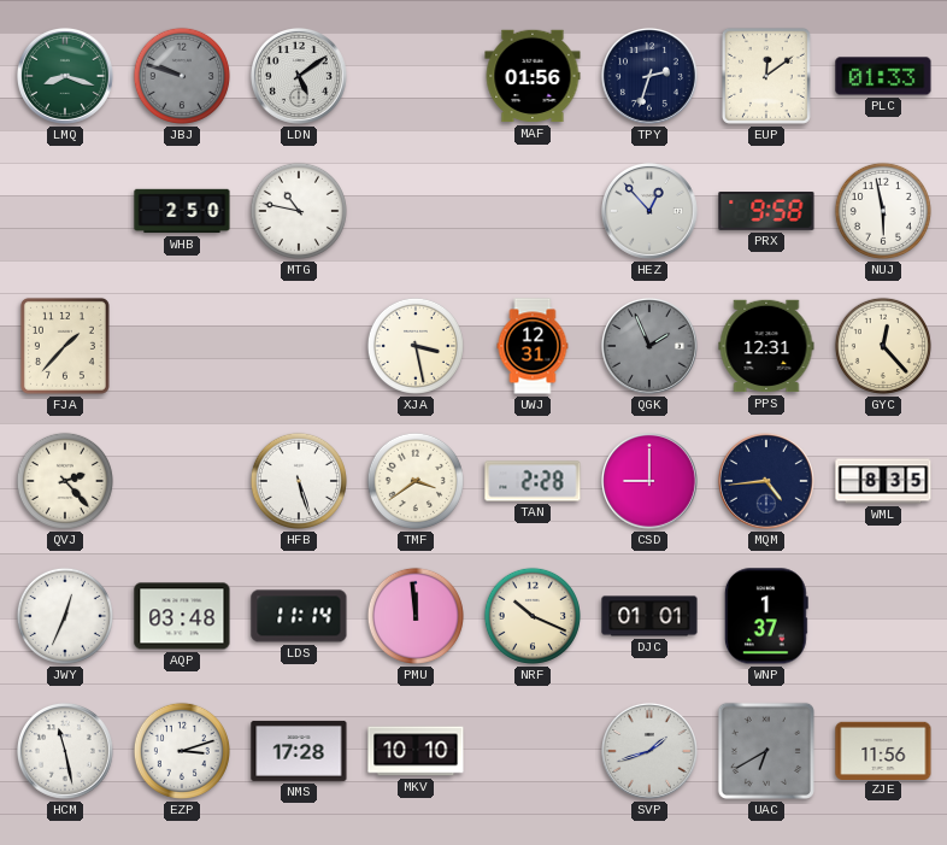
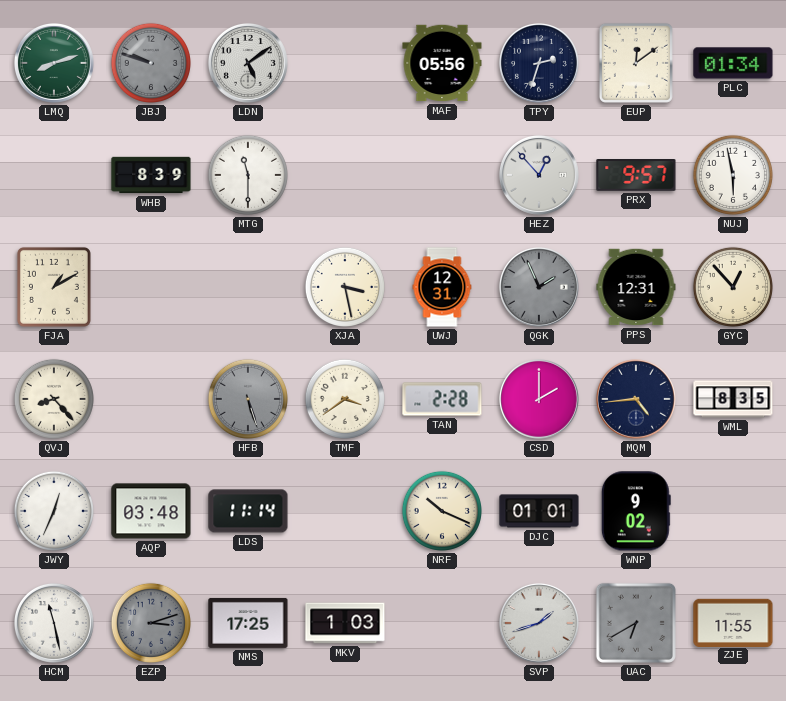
LMQ: 8:18 -> 8:12
MAF: 01:56 -> 05:56
PLC: 01:33 -> 01:34
WHB: 2:50 -> 8:39
MTG: 10:47 -> 11:30
PRX: 9:58 -> 9:57
FJA: 1:37 -> 1:10
GYC: 12:23 -> 12:53
QVJ: 2:23 -> 8:23
HFB dial: white -> grey
CSD: 9:00 -> 2:00
PMU: 11:59 -> none
WNP: 1:37 -> 9:02
EZP dial: white -> grey
NMS: 17:28 -> 17:25
MKV: 10:10 -> 1:03
ZJE: 11:56 -> 11:55
